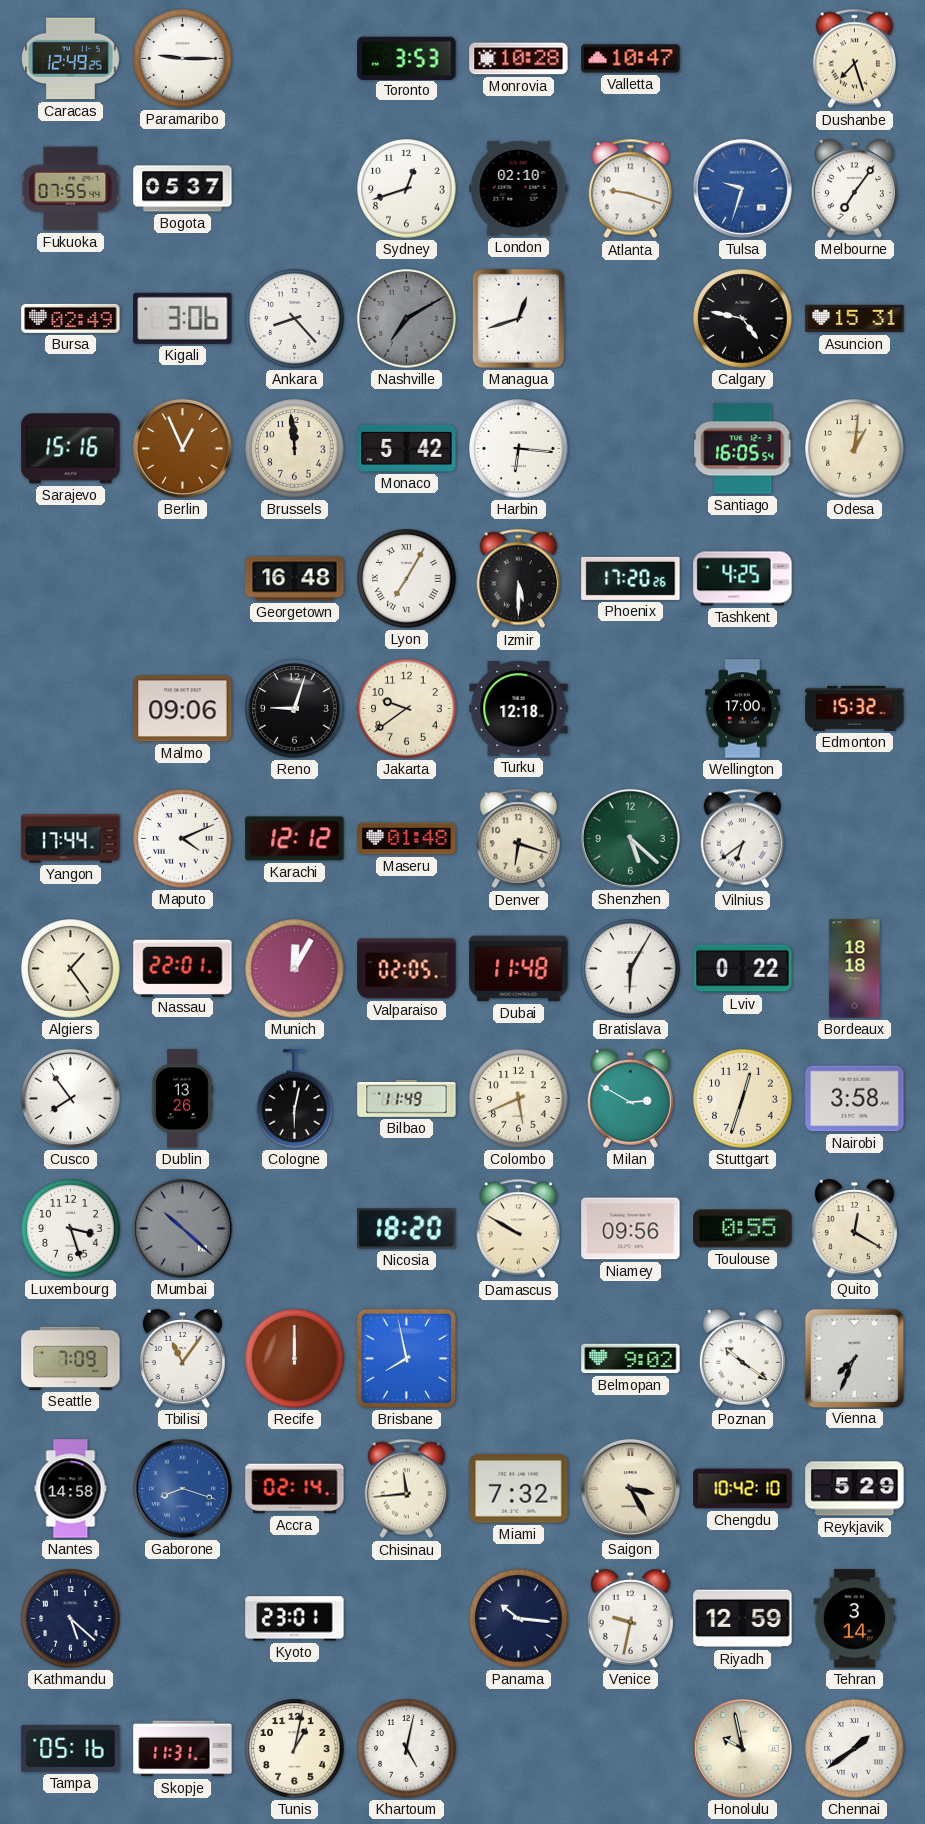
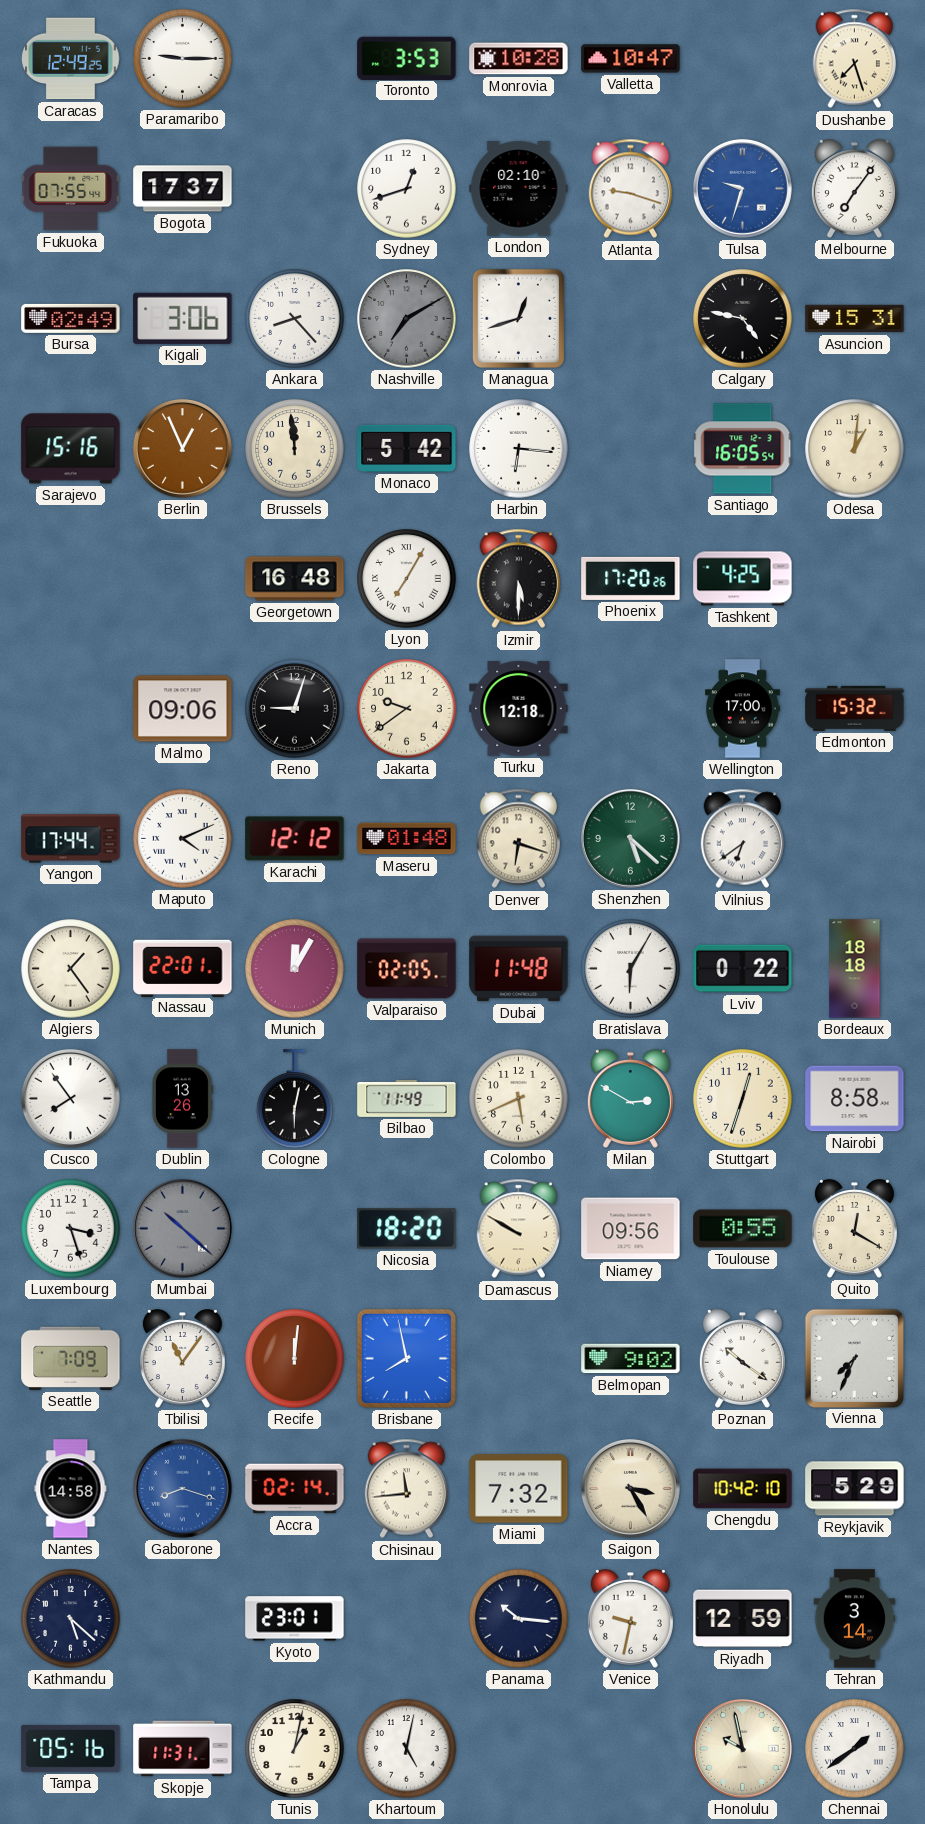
Bogota: 05:37 -> 17:37
Nairobi: 3:58 -> 8:58
Recife: 12:00 -> 12:01
